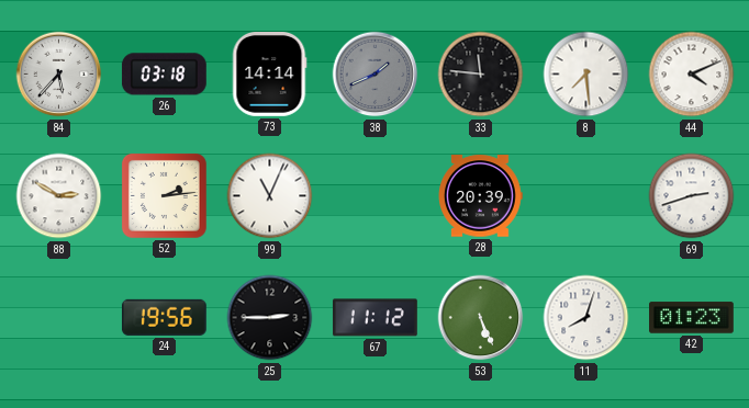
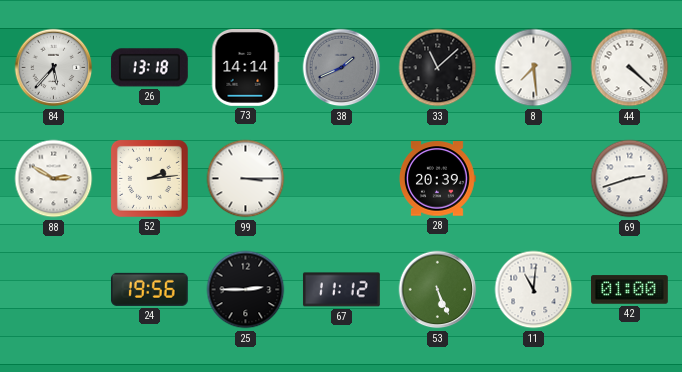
26: 03:18 -> 13:18
33: 11:46 -> 11:08
44: 4:11 -> 4:22
99: 11:04 -> 3:15
11: 8:03 -> 11:01
42: 01:23 -> 01:00
